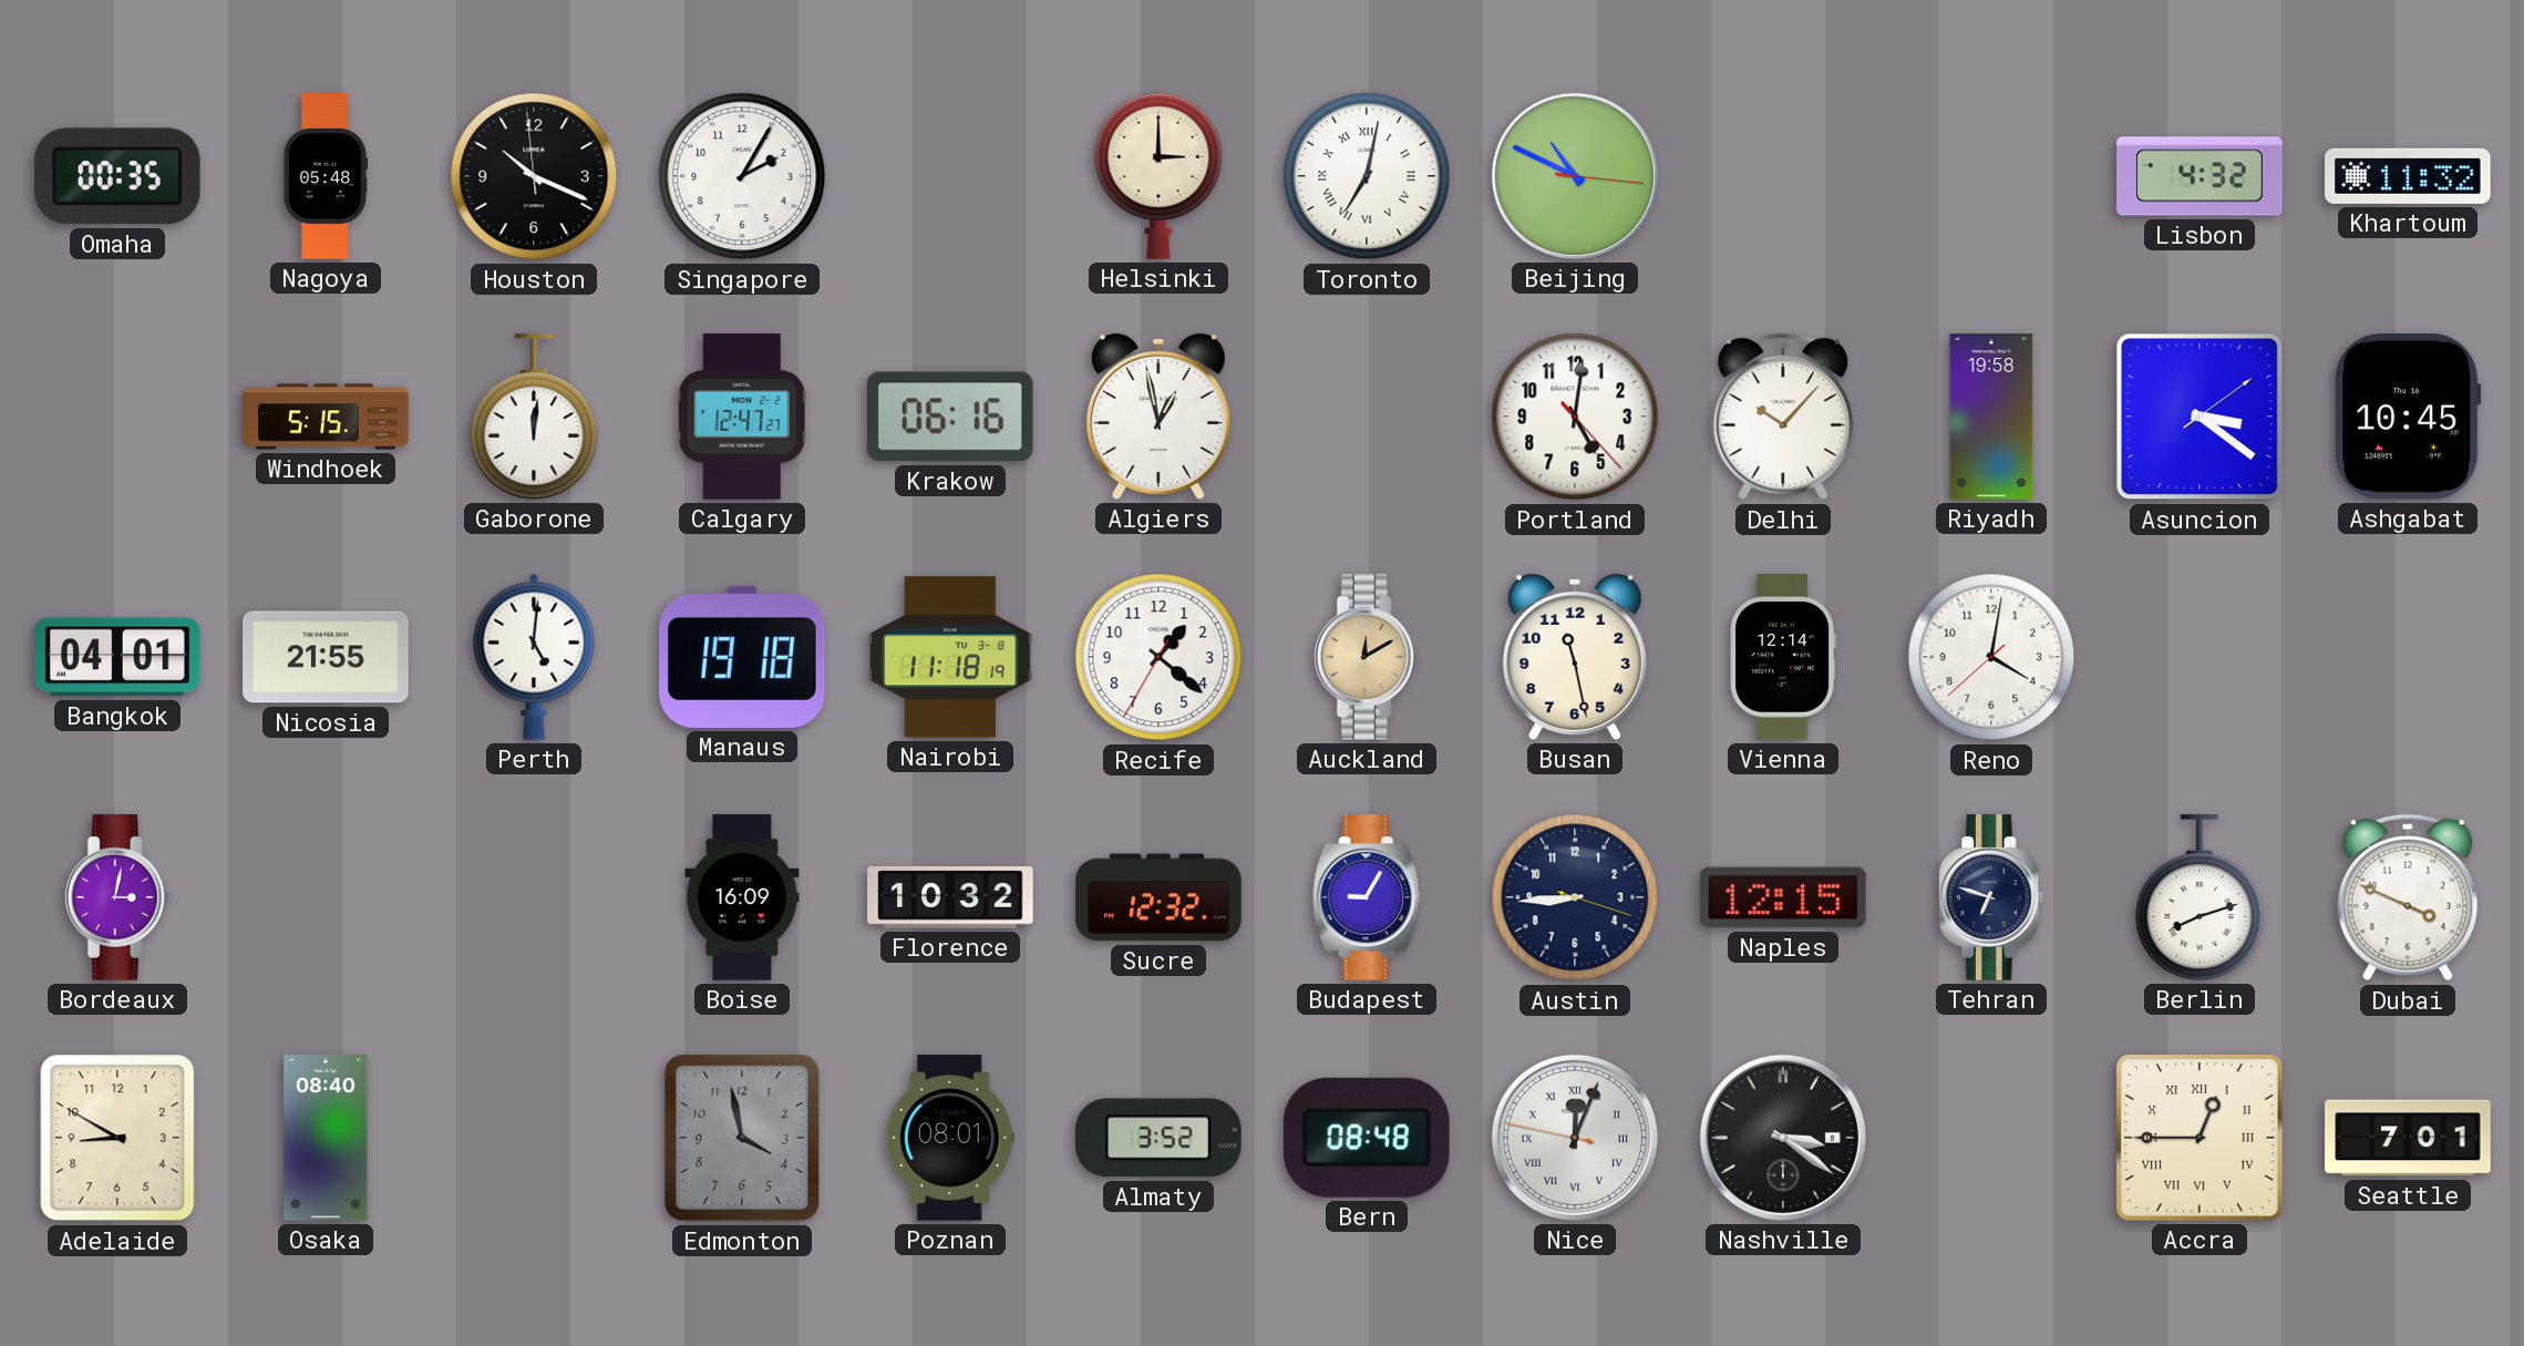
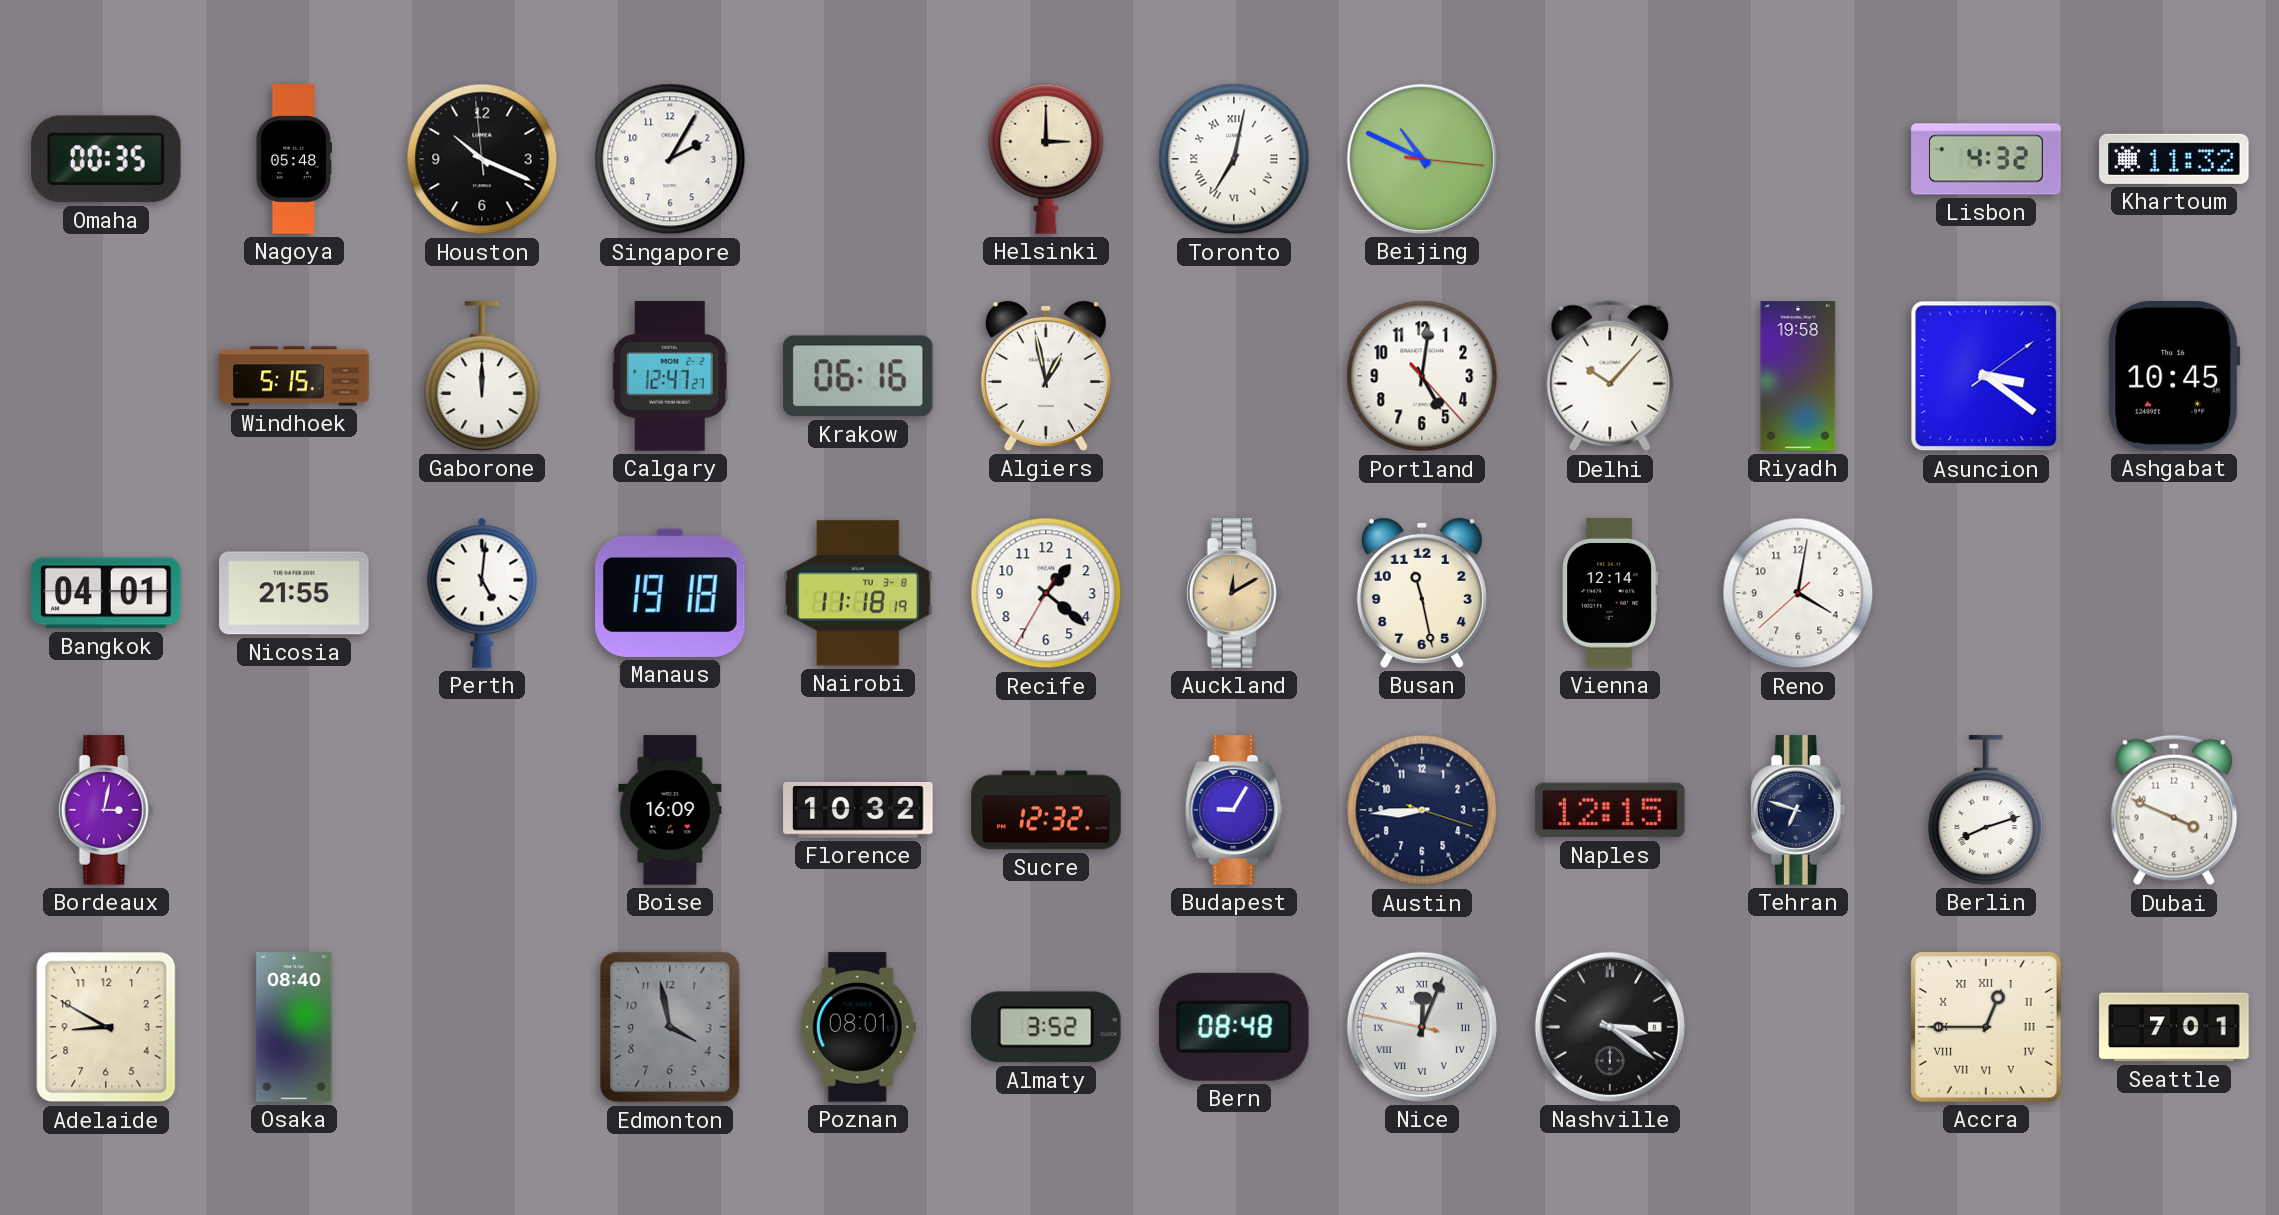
Gaborone: 12:01 -> 12:00
